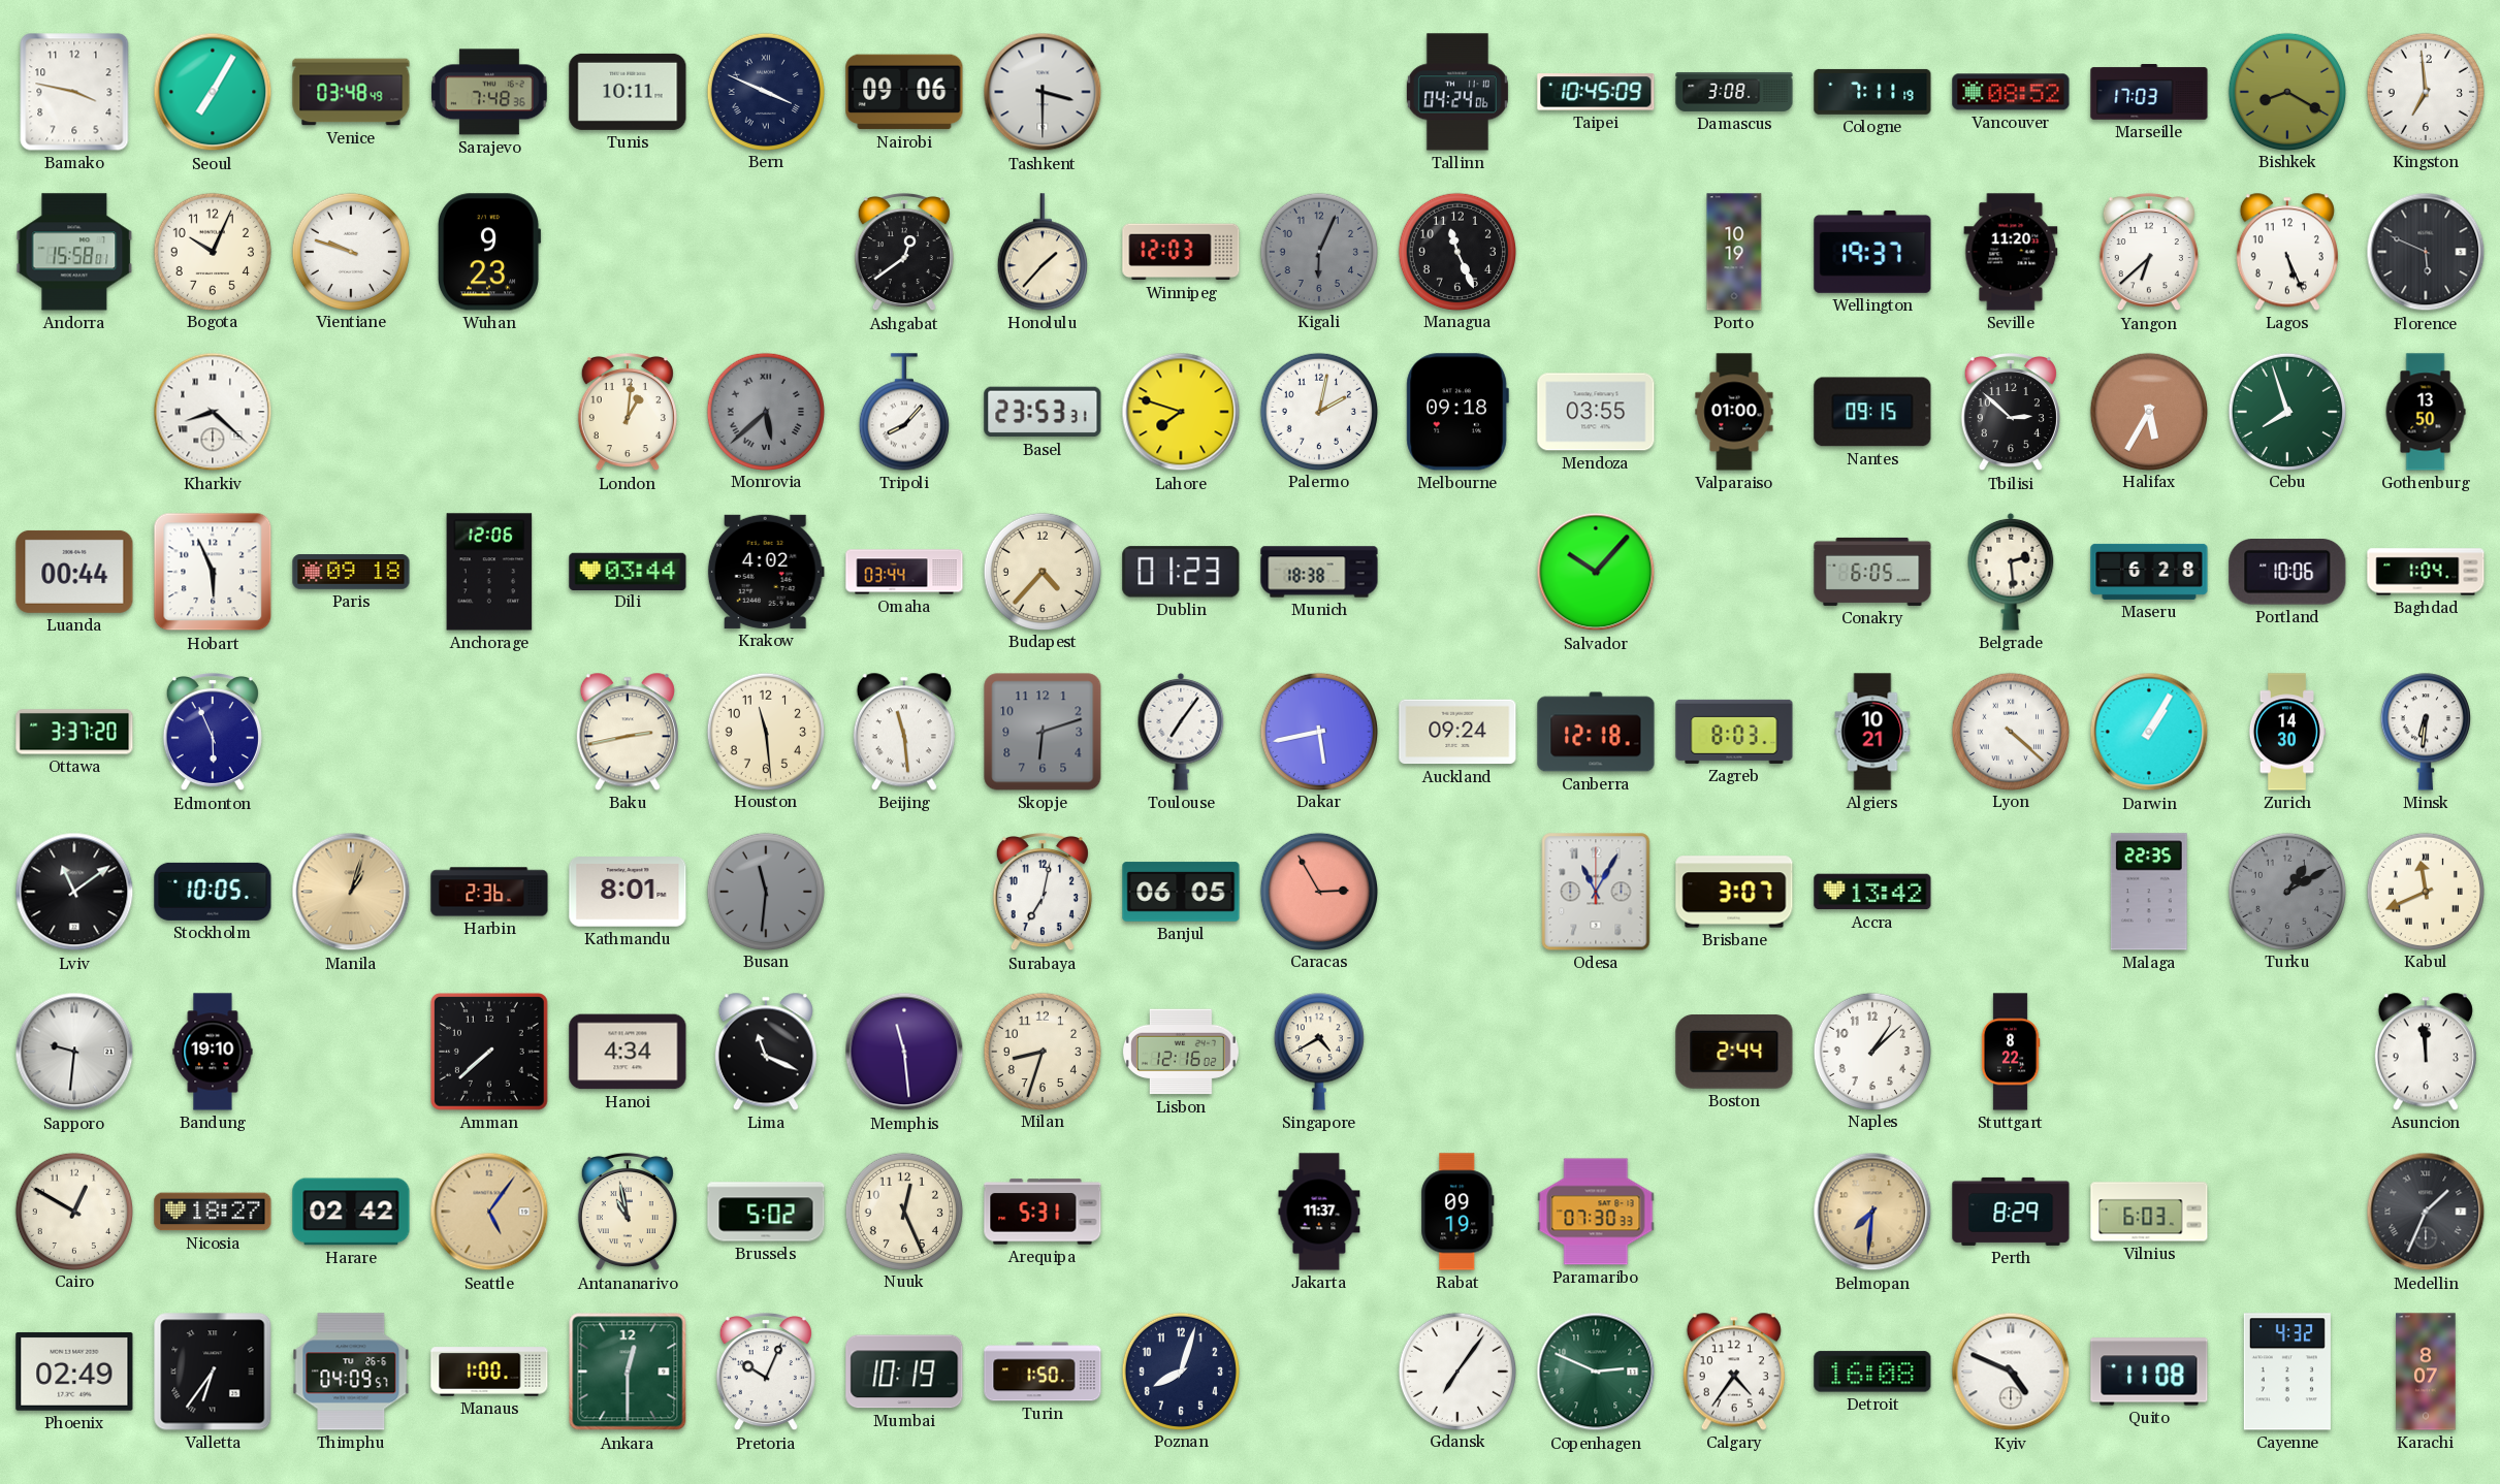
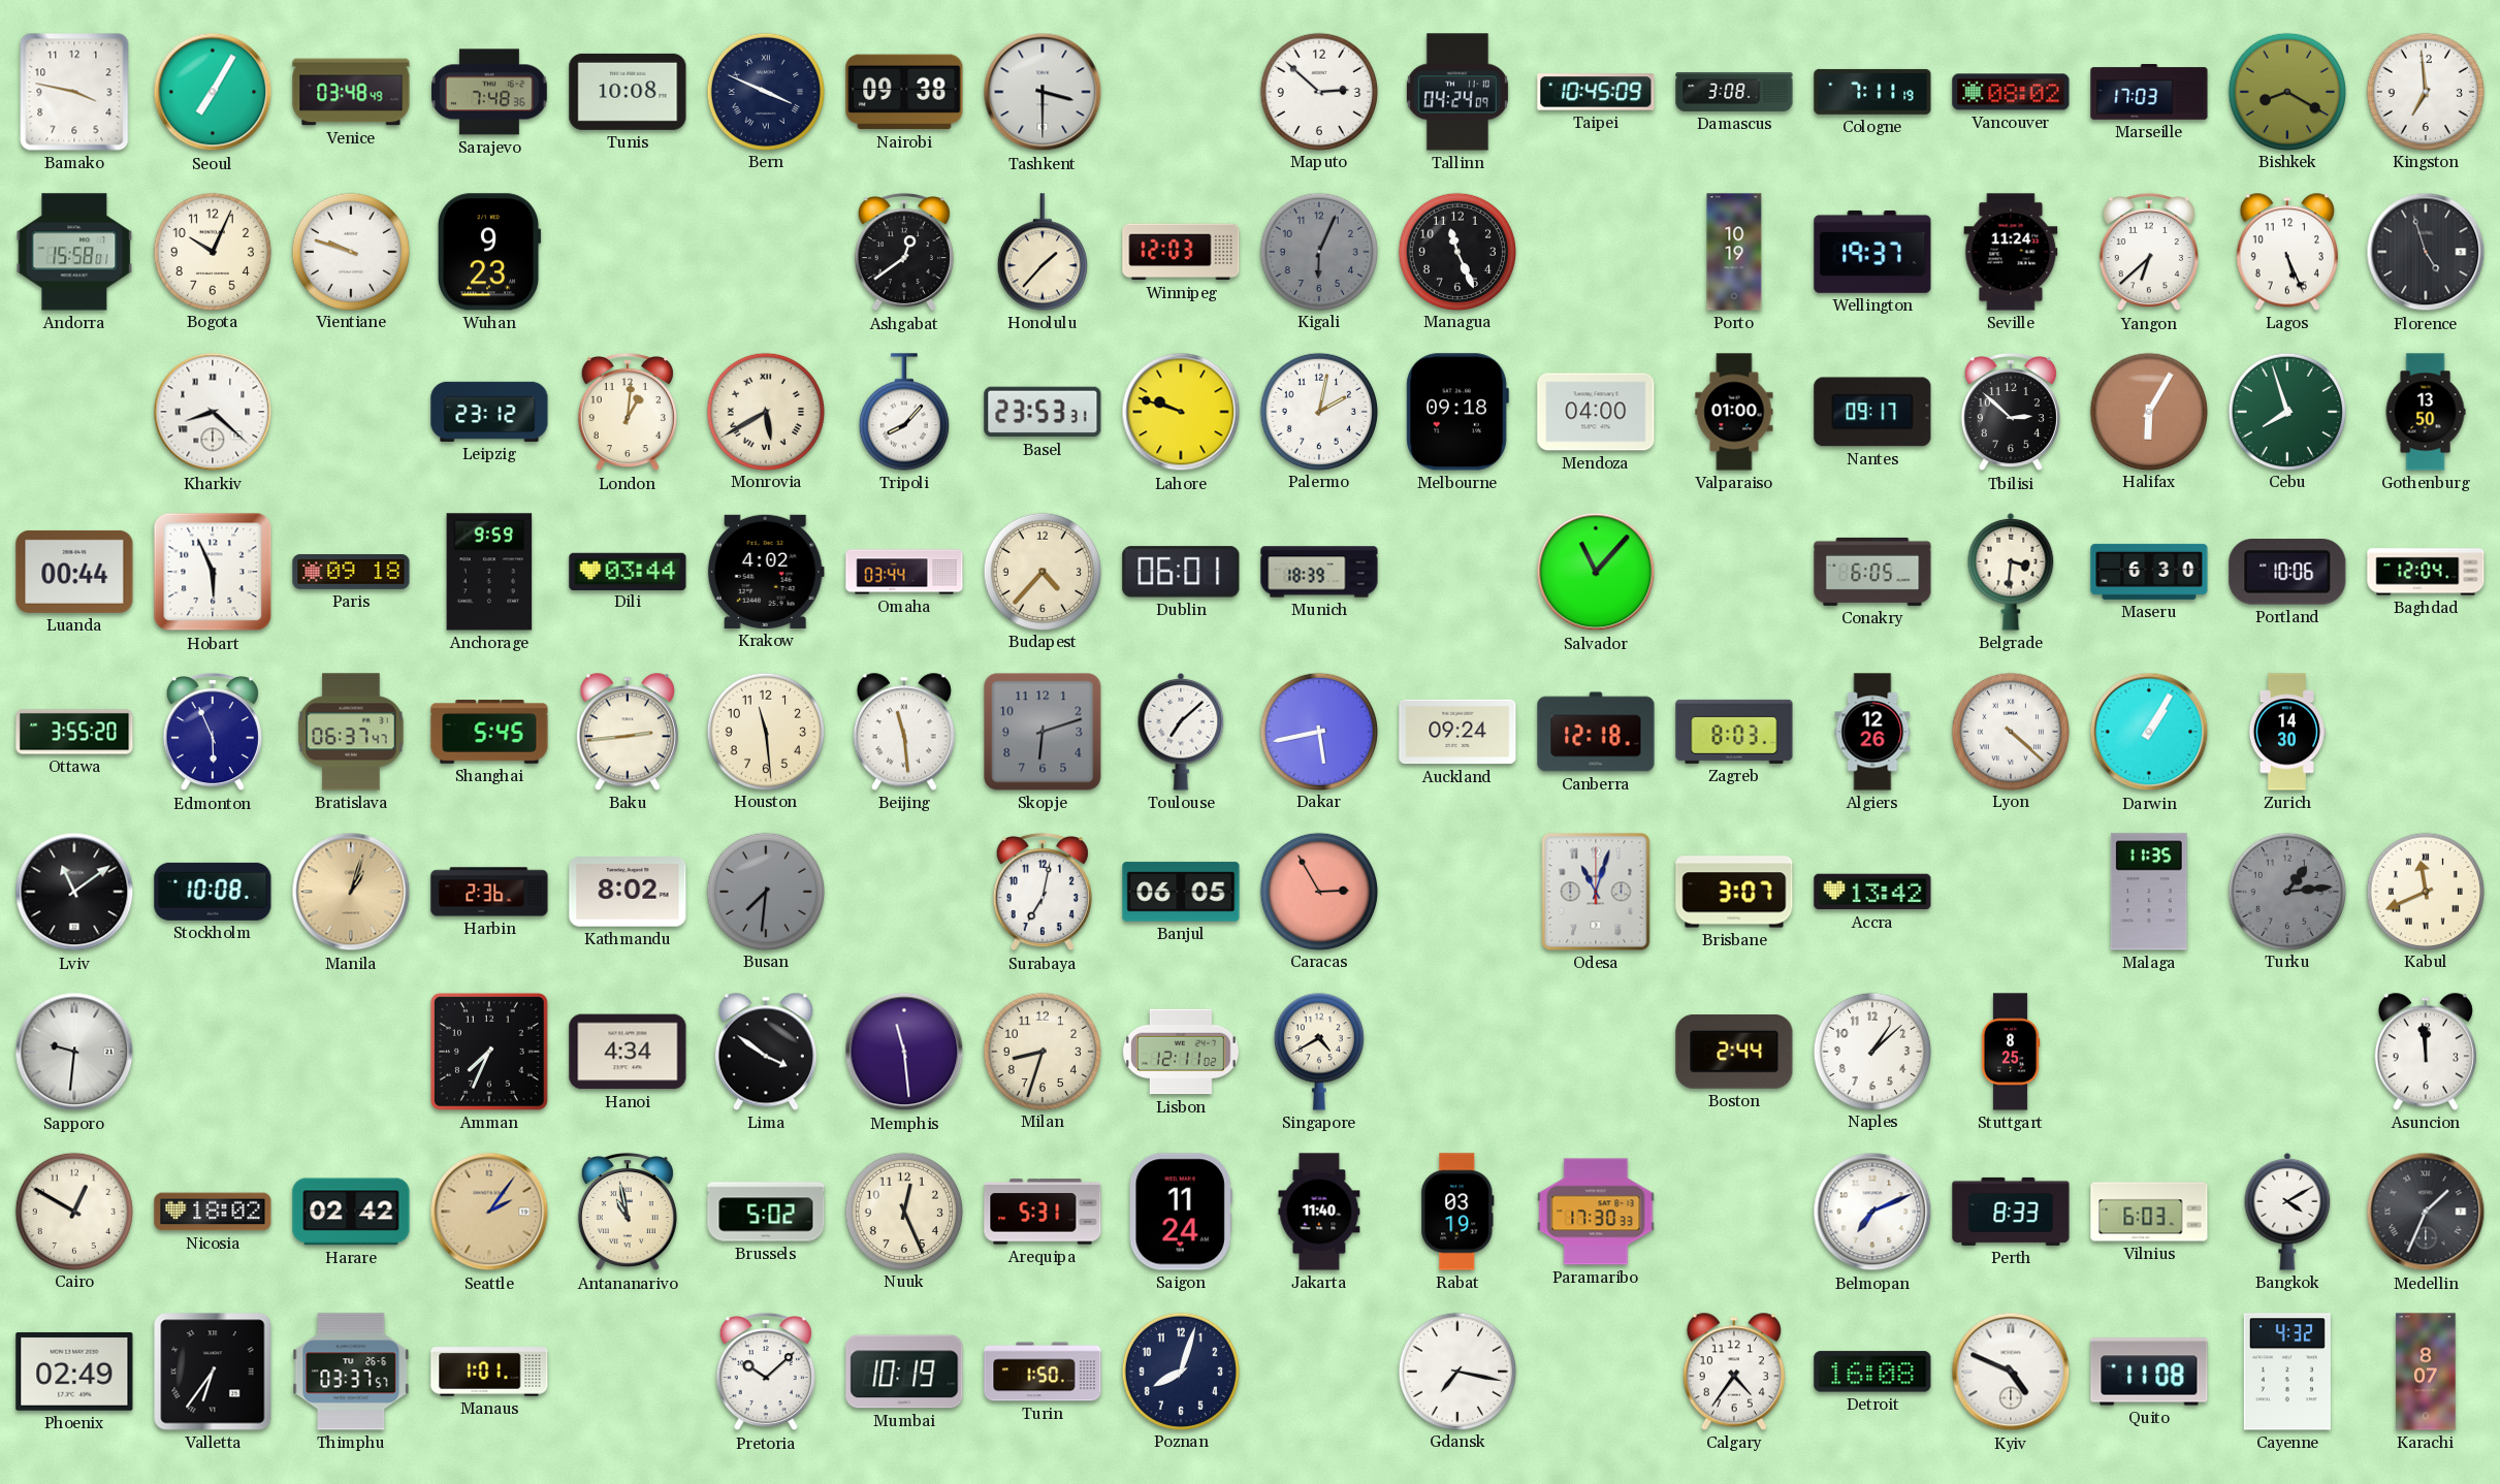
Tunis: 10:11 -> 10:08
Nairobi: 09:06 -> 09:38
Maputo: none -> 2:52
Tallinn: 04:24:06 -> 04:24:09
Vancouver: 08:52 -> 08:02
Seville: 11:20 -> 11:24
Florence: 5:49 -> 4:57
Leipzig: none -> 23:12
Monrovia: 5:38 -> 5:40
Monrovia dial: grey -> cream
Lahore: 7:48 -> 9:48
Mendoza: 03:55 -> 04:00
Nantes: 09:15 -> 09:17
Halifax: 5:35 -> 6:05
Anchorage: 12:06 -> 9:59
Dublin: 01:23 -> 06:01
Munich: 18:38 -> 18:39
Salvador: 10:07 -> 11:07
Belgrade: 2:29 -> 3:31
Maseru: 6:28 -> 6:30
Baghdad: 1:04 -> 12:04
Ottawa: 3:37 -> 3:55
Bratislava: none -> 06:37
Shanghai: none -> 5:45
Baku: 2:43 -> 2:44
Toulouse: 7:06 -> 7:08
Algiers: 10:21 -> 12:26
Minsk: 6:31 -> none
Stockholm: 10:05 -> 10:08
Kathmandu: 8:01 -> 8:02
Busan: 11:31 -> 7:31
Odesa: 11:05 -> 11:03
Malaga: 22:35 -> 11:35
Turku: 1:10 -> 1:14
Bandung: 19:10 -> none
Amman: 7:38 -> 7:34
Lima: 11:19 -> 3:51
Lisbon: 12:16 -> 12:11
Stuttgart: 8:22 -> 8:25
Nicosia: 18:27 -> 18:02
Seattle: 5:06 -> 2:06
Saigon: none -> 11:24
Jakarta: 11:37 -> 11:40
Rabat: 09:19 -> 03:19
Paramaribo: 07:30 -> 17:30
Belmopan: 7:31 -> 7:11
Belmopan dial: champagne -> white
Perth: 8:29 -> 8:33
Bangkok: none -> 4:10
Thimphu: 04:09 -> 03:37
Manaus: 1:00 -> 1:01
Ankara: 12:30 -> none
Pretoria: 10:04 -> 10:08
Gdansk: 7:06 -> 7:17
Copenhagen: 2:49 -> none
